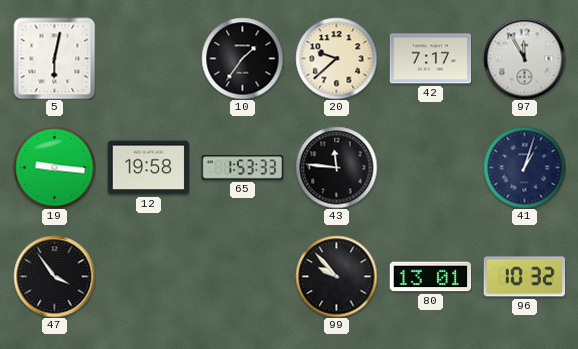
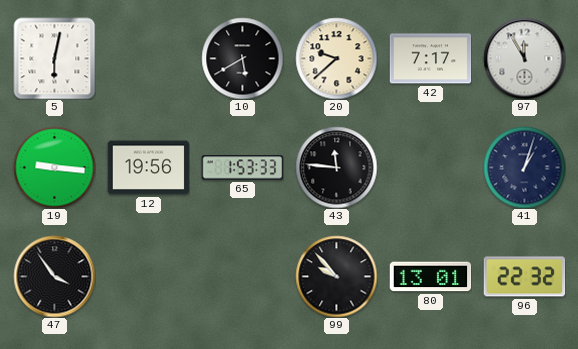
10: 1:36 -> 5:40
12: 19:58 -> 19:56
96: 10:32 -> 22:32
